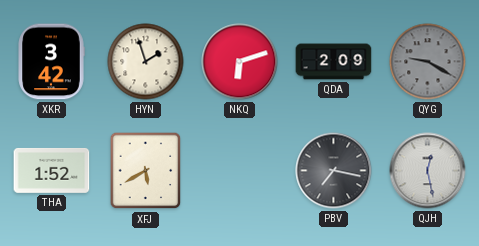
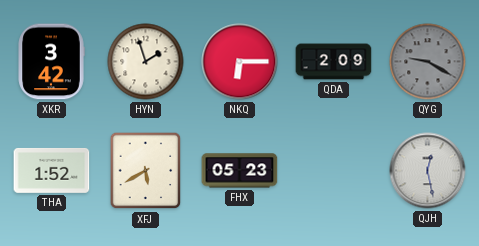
NKQ: 6:12 -> 6:15
FHX: none -> 05:23
PBV: 7:17 -> none
